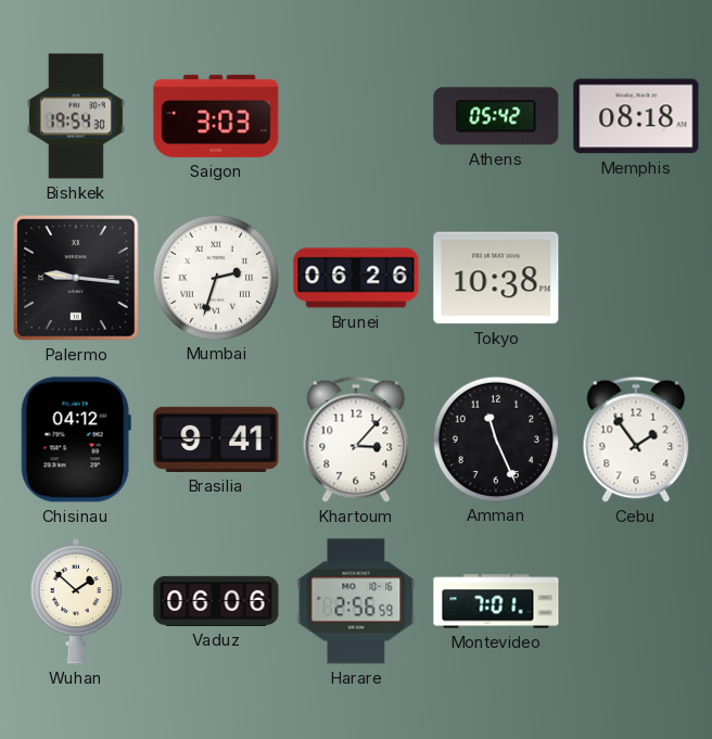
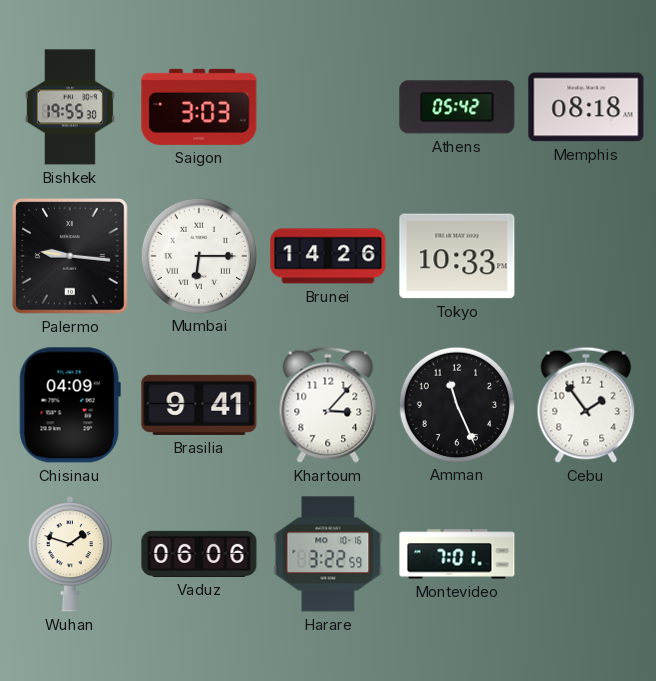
Bishkek: 19:54 -> 19:55
Mumbai: 2:33 -> 6:15
Brunei: 06:26 -> 14:26
Tokyo: 10:38 -> 10:33
Chisinau: 04:12 -> 04:09
Wuhan: 1:52 -> 1:48
Harare: 2:56 -> 3:22
